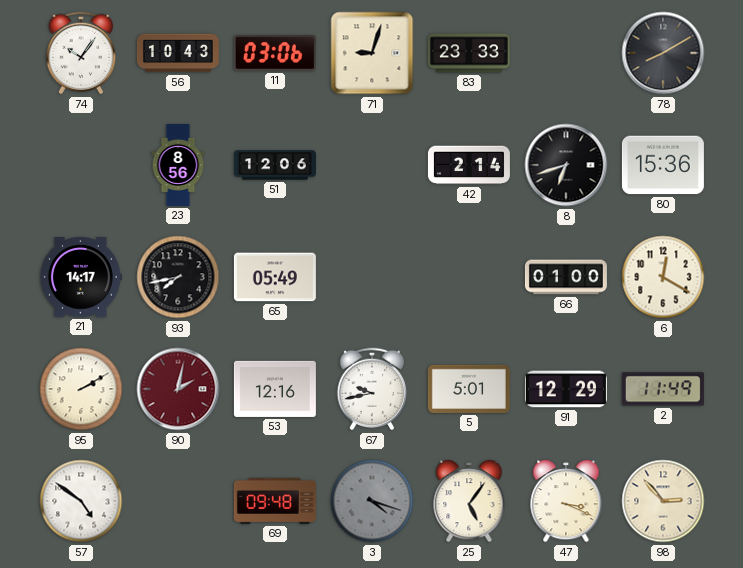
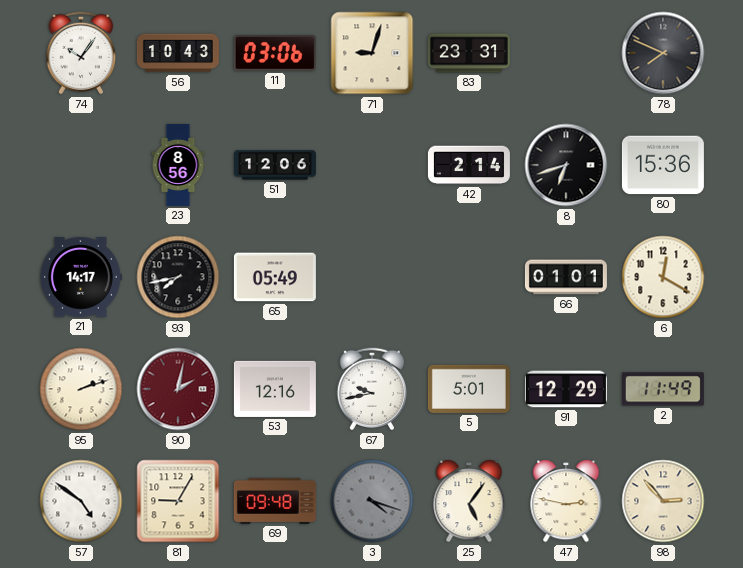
83: 23:33 -> 23:31
78: 8:10 -> 7:49
66: 01:00 -> 01:01
95: 2:10 -> 2:12
81: none -> 9:05
47: 3:19 -> 2:47
